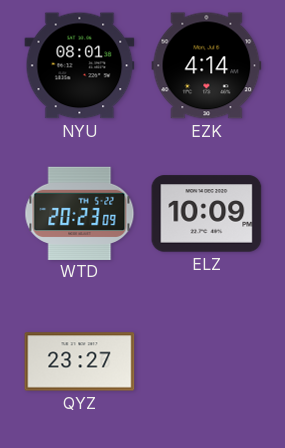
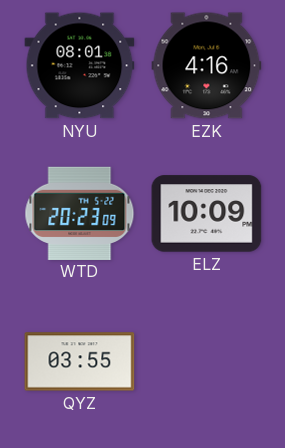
EZK: 4:14 -> 4:16
QYZ: 23:27 -> 03:55
